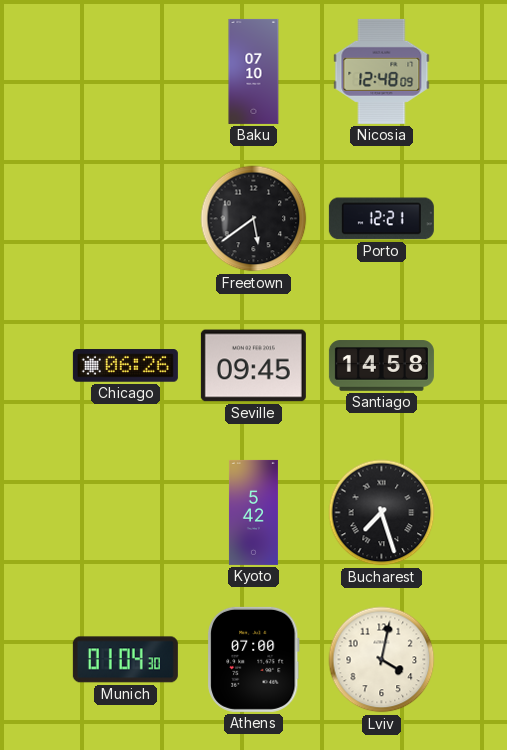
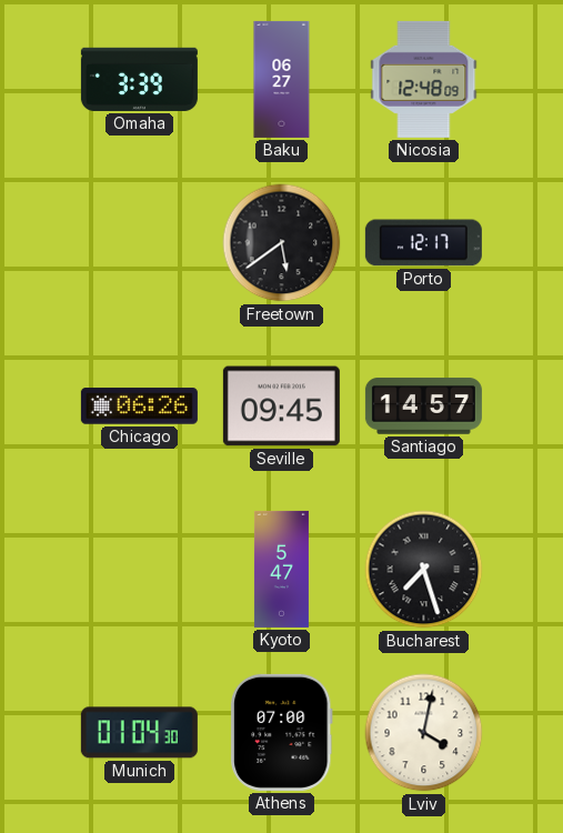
Omaha: none -> 3:39
Baku: 07:10 -> 06:27
Porto: 12:21 -> 12:17
Santiago: 14:58 -> 14:57
Kyoto: 5:42 -> 5:47
